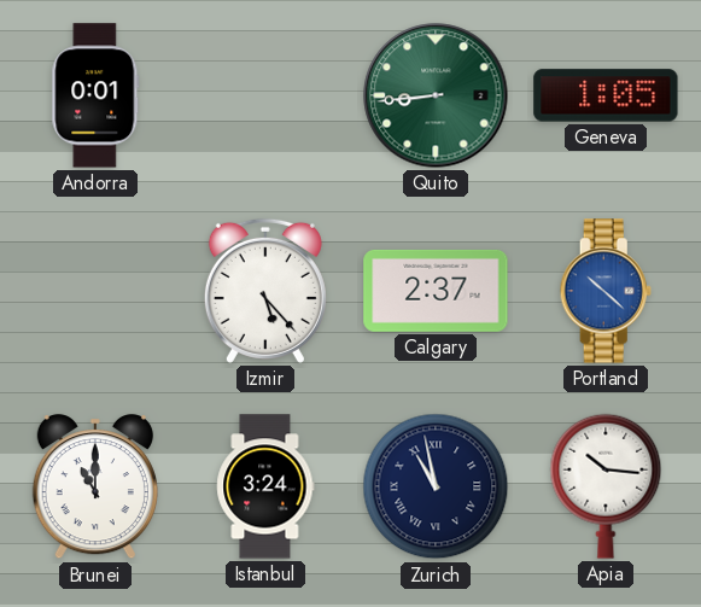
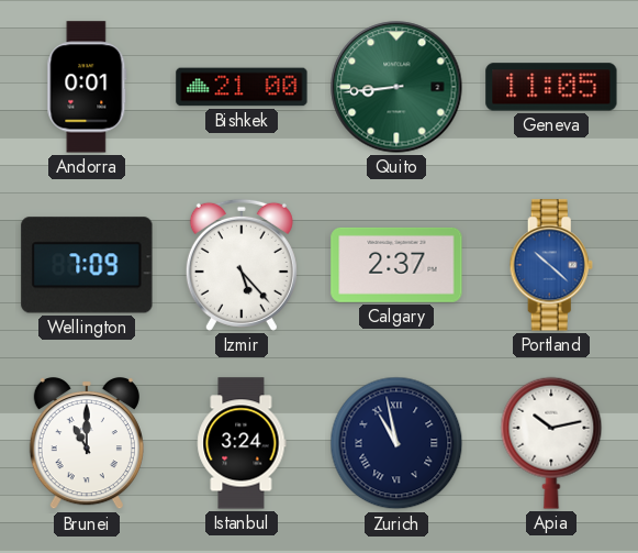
Bishkek: none -> 21:00
Geneva: 1:05 -> 11:05
Wellington: none -> 7:09
Apia: 10:16 -> 10:13
